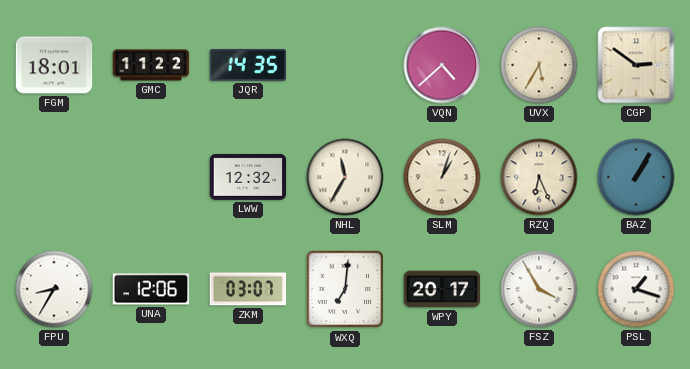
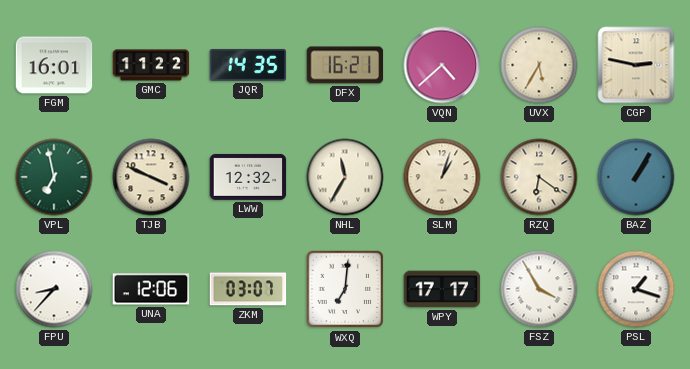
FGM: 18:01 -> 16:01
DFX: none -> 16:21
CGP: 2:51 -> 2:47
VPL: none -> 6:58
TJB: none -> 3:49
RZQ: 6:26 -> 6:21
FPU: 8:35 -> 8:37
WPY: 20:17 -> 17:17
